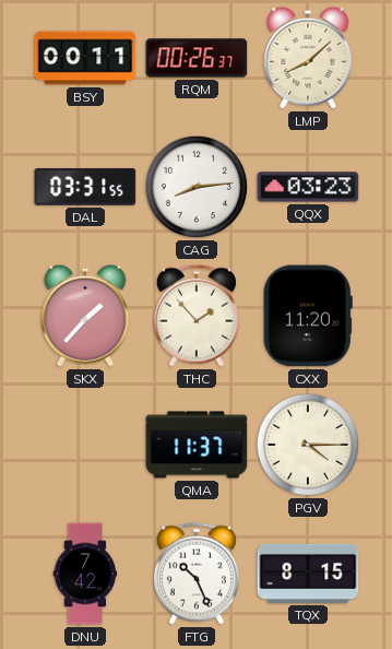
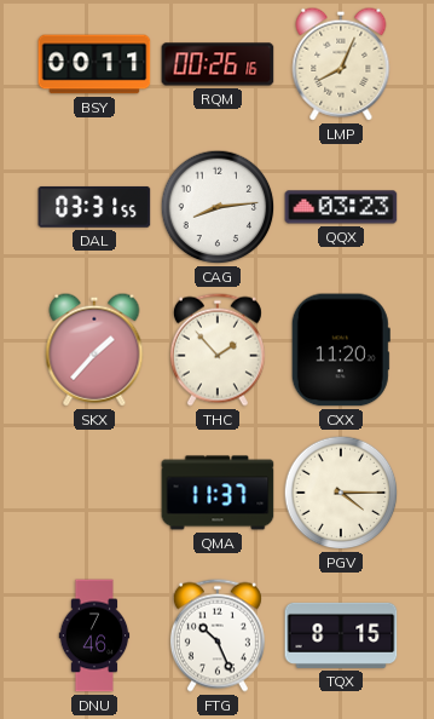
RQM: 00:26:37 -> 00:26:16
LMP: 8:08 -> 8:04
DNU: 7:42 -> 7:46
